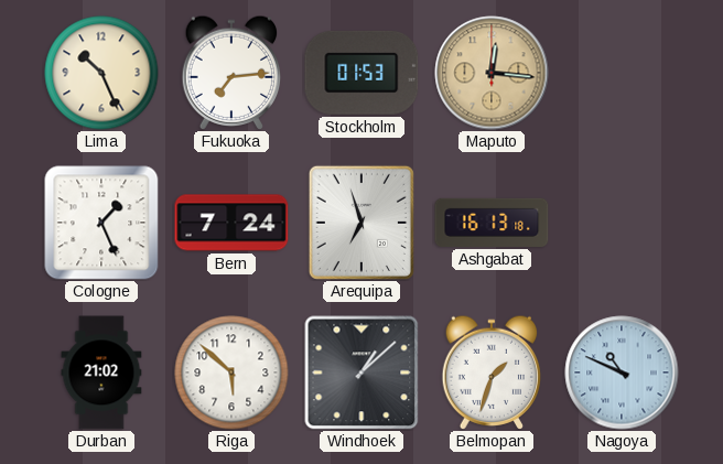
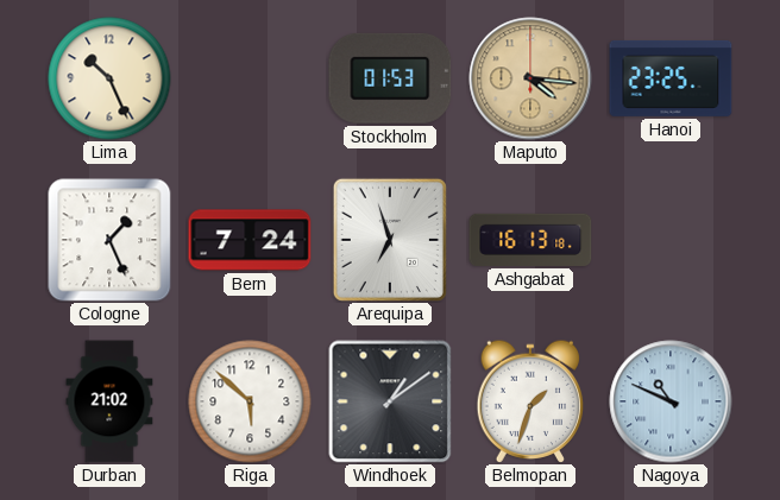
Fukuoka: 7:14 -> none
Maputo: 12:16 -> 4:16
Hanoi: none -> 23:25
Windhoek: 1:08 -> 1:09
